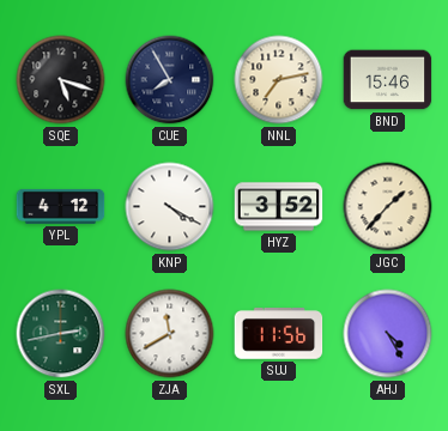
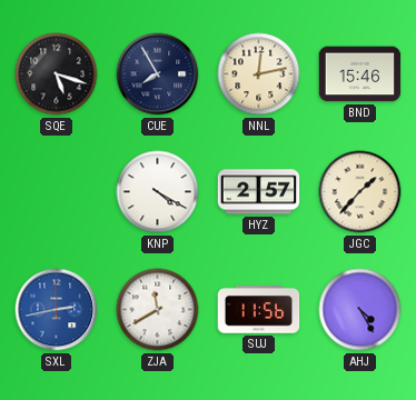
NNL: 7:13 -> 12:13
YPL: 4:12 -> none
HYZ: 3:52 -> 2:57
SXL dial: green -> blue
